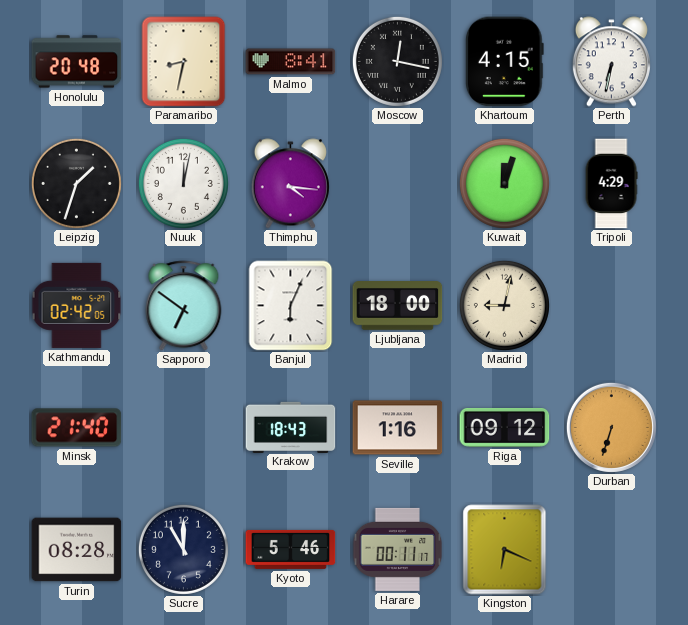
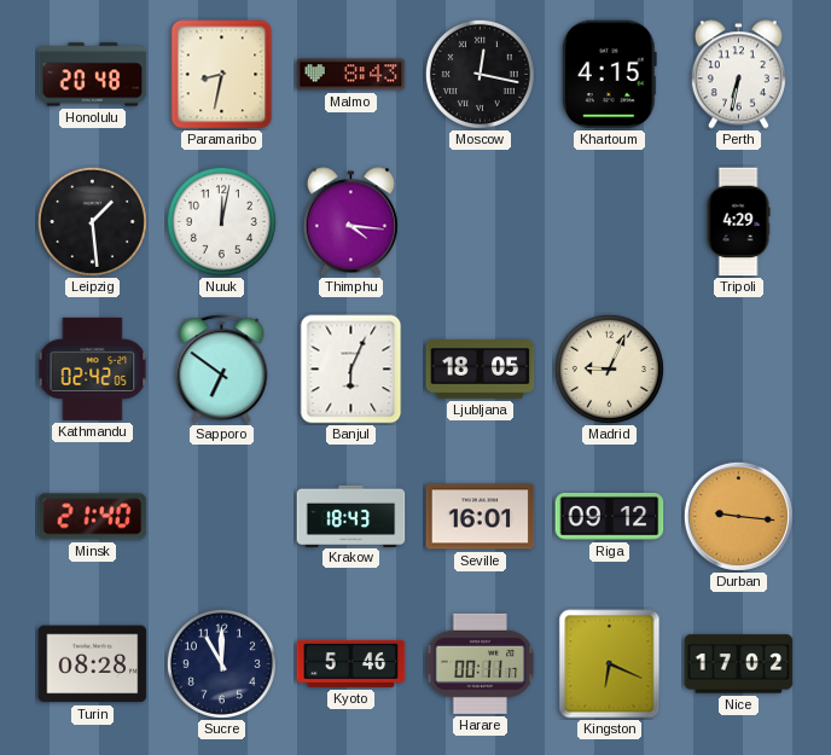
Malmo: 8:41 -> 8:43
Leipzig: 1:33 -> 1:29
Kuwait: 12:03 -> none
Ljubljana: 18:00 -> 18:05
Madrid: 9:02 -> 9:04
Seville: 1:16 -> 16:01
Durban: 6:33 -> 9:16
Nice: none -> 17:02
